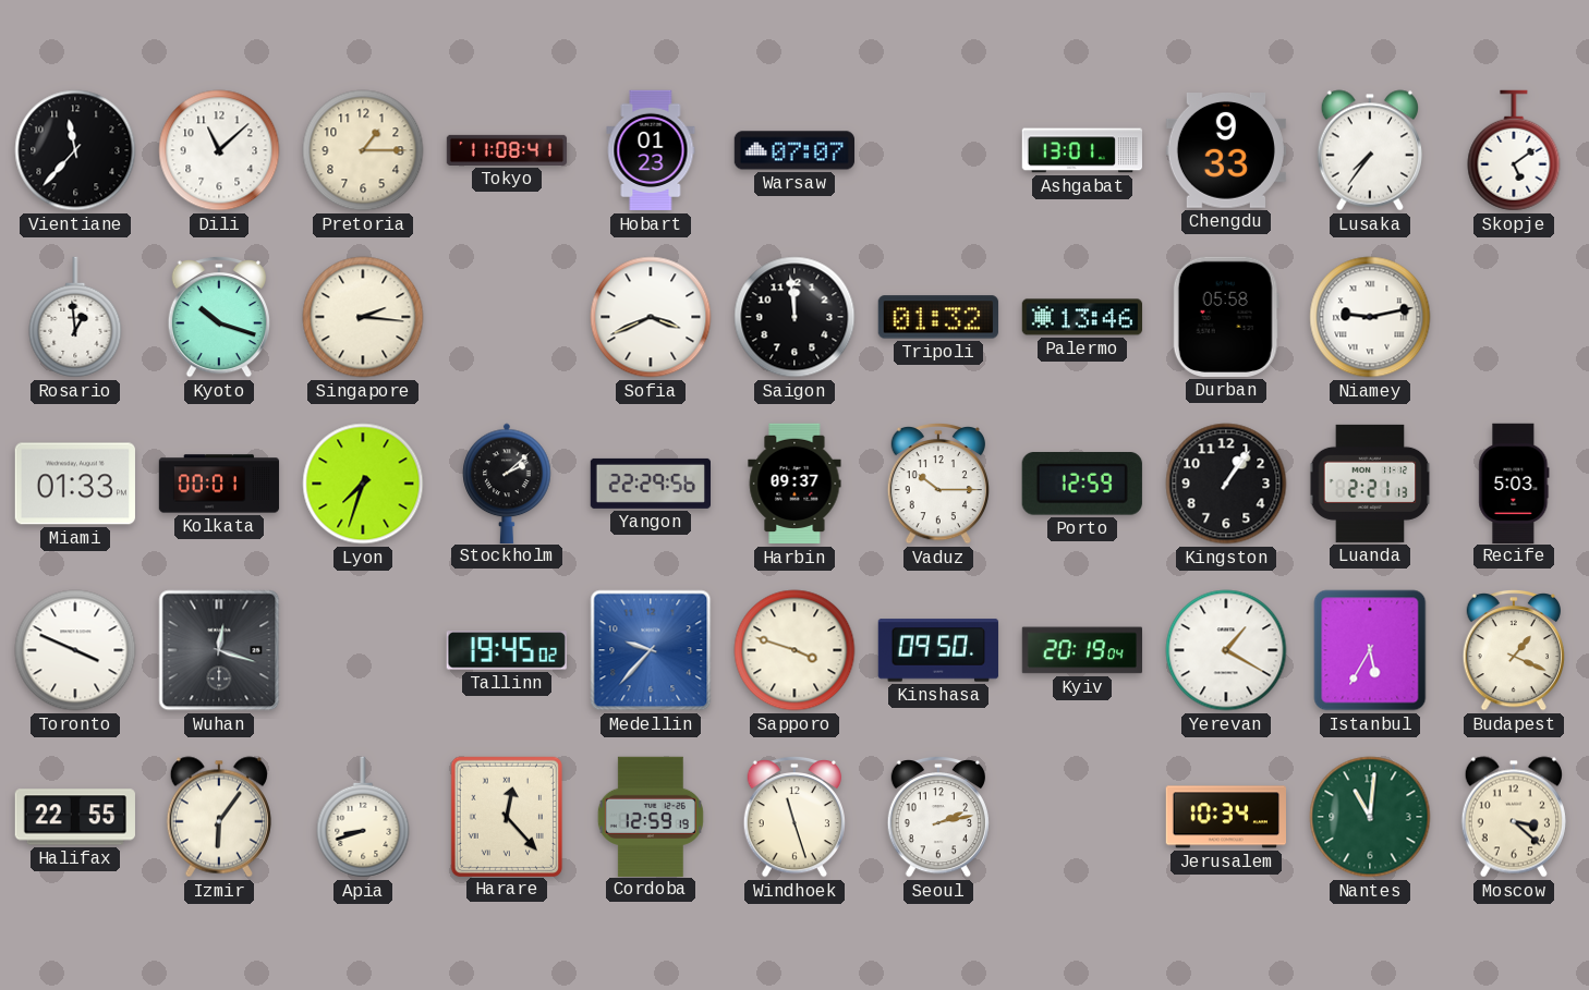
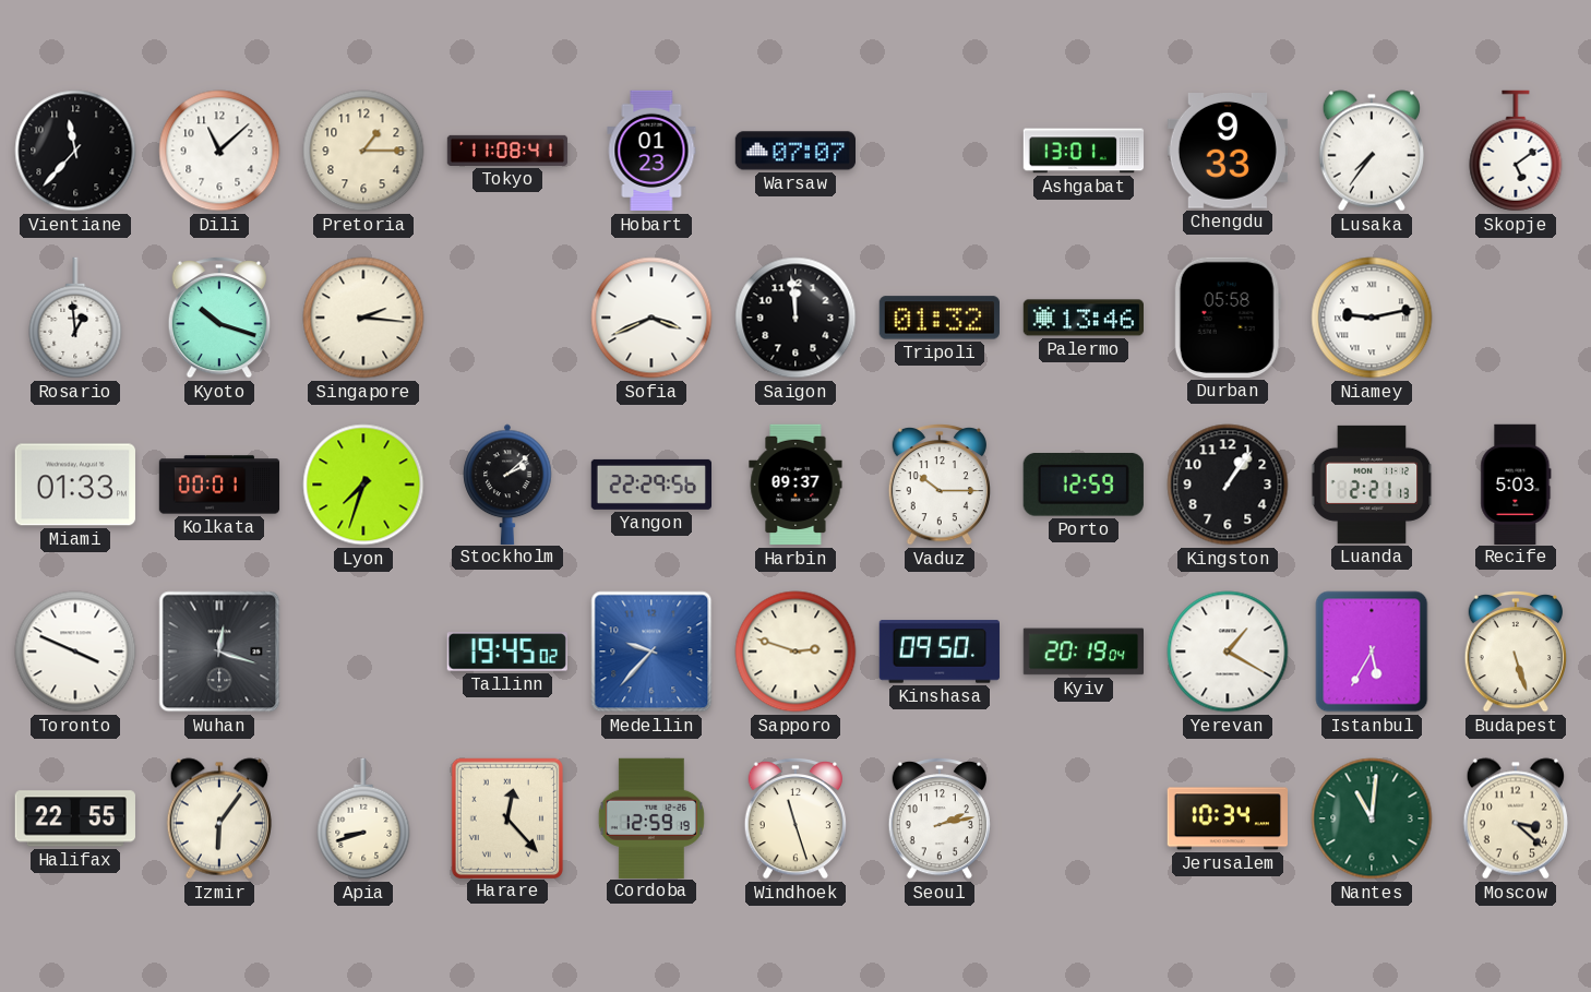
Sapporo: 3:48 -> 2:48
Budapest: 1:19 -> 5:27
